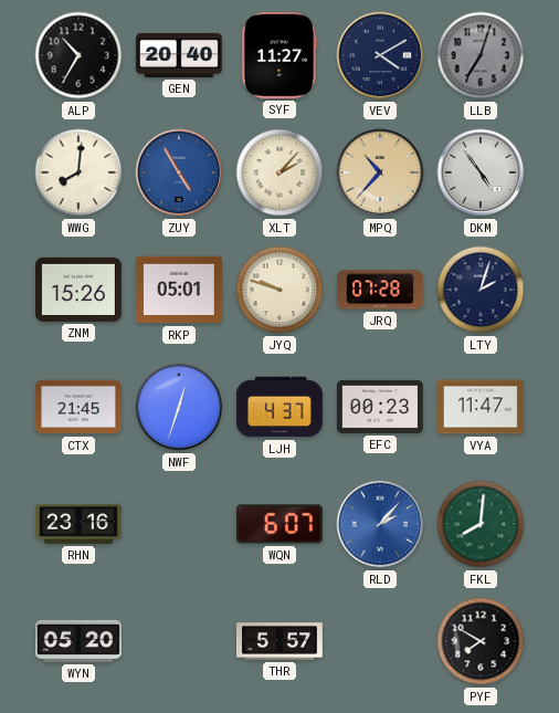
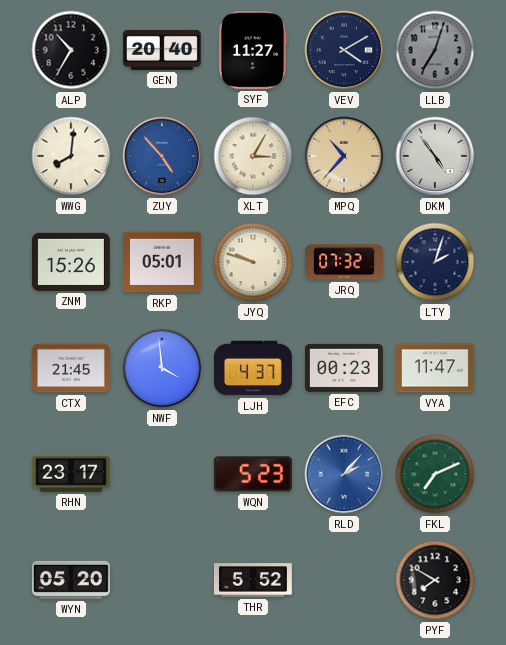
ZUY: 4:55 -> 4:53
XLT: 2:07 -> 3:05
JRQ: 07:28 -> 07:32
NWF: 12:33 -> 3:59
RHN: 23:16 -> 23:17
WQN: 6:07 -> 5:23
FKL: 8:01 -> 7:11
THR: 5:57 -> 5:52
